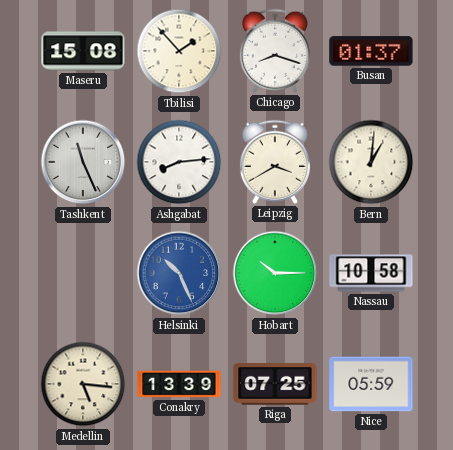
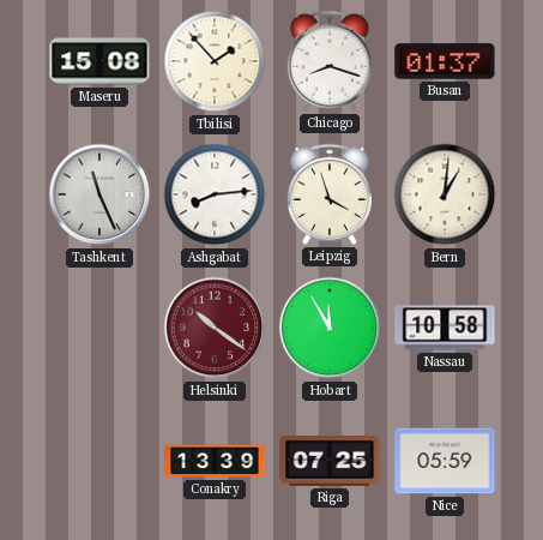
Leipzig: 3:40 -> 3:57
Helsinki: 10:26 -> 10:21
Helsinki dial: blue -> burgundy
Hobart: 10:15 -> 11:55
Medellin: 5:16 -> none
